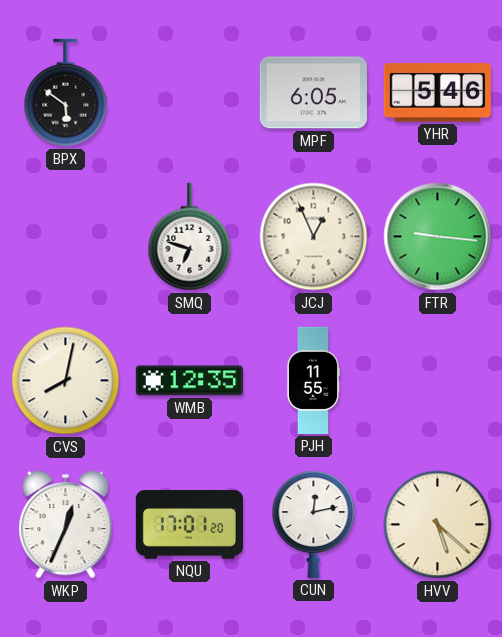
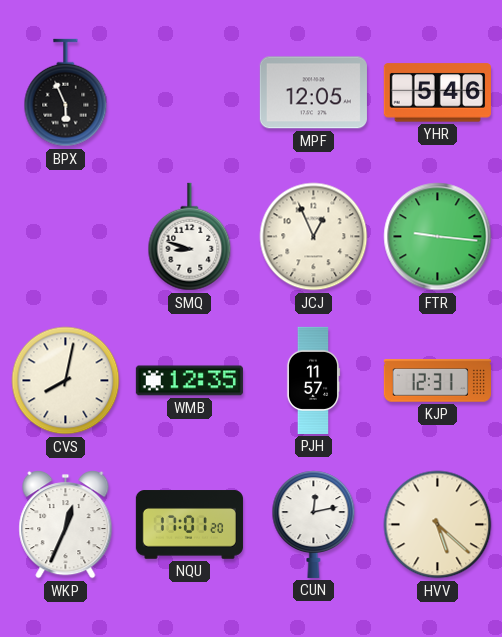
BPX: 5:51 -> 5:56
MPF: 6:05 -> 12:05
SMQ: 6:48 -> 8:48
PJH: 11:55 -> 11:57
KJP: none -> 12:31
